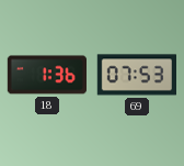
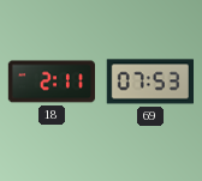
18: 1:36 -> 2:11
